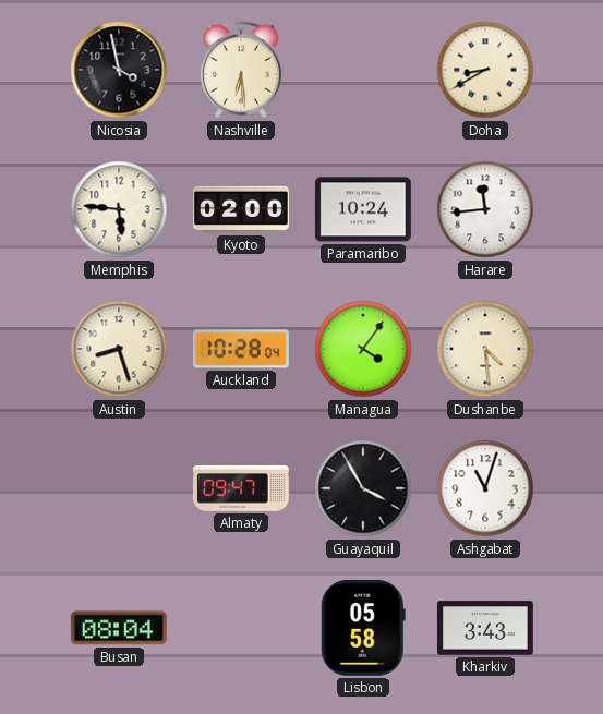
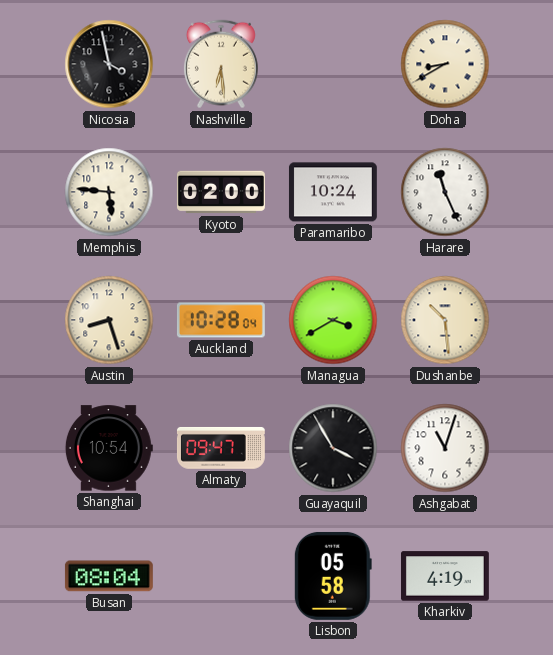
Harare: 11:44 -> 11:26
Managua: 4:06 -> 3:40
Dushanbe: 4:29 -> 10:29
Shanghai: none -> 10:54
Kharkiv: 3:43 -> 4:19
